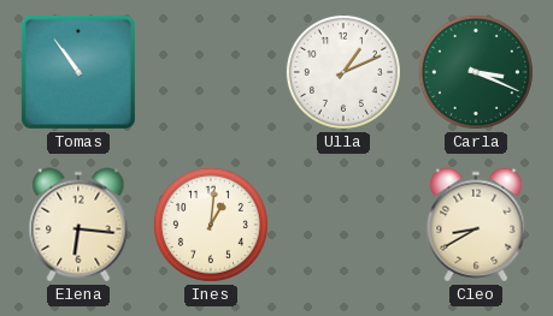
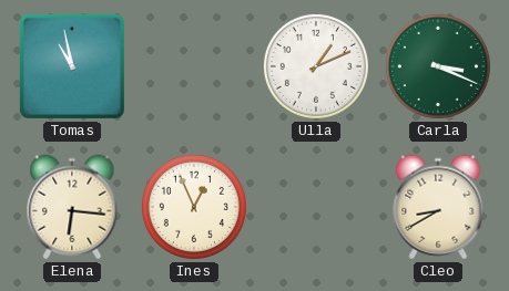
Tomas: 10:54 -> 10:58
Ines: 1:01 -> 12:56
